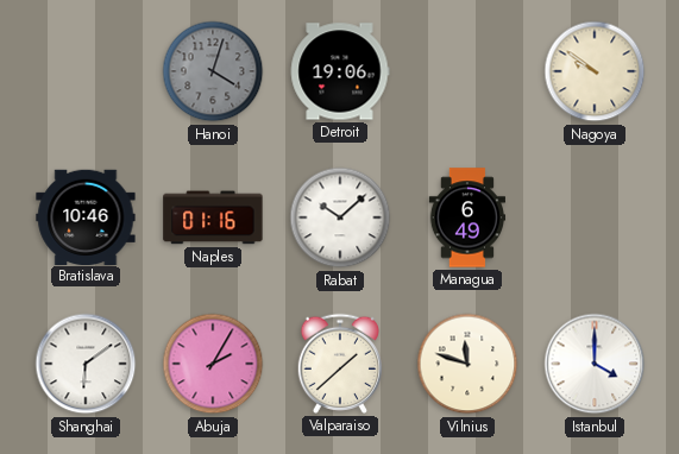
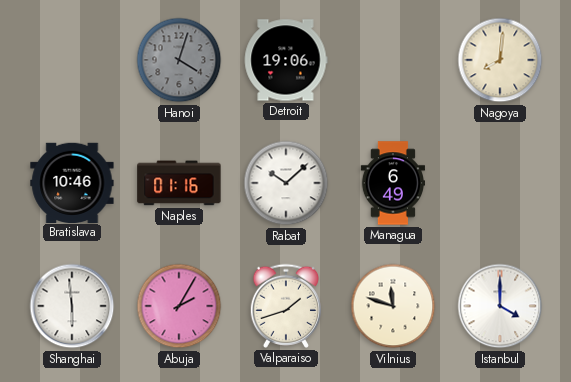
Nagoya: 9:51 -> 8:01
Shanghai: 6:09 -> 5:59
Valparaiso: 1:38 -> 1:42
